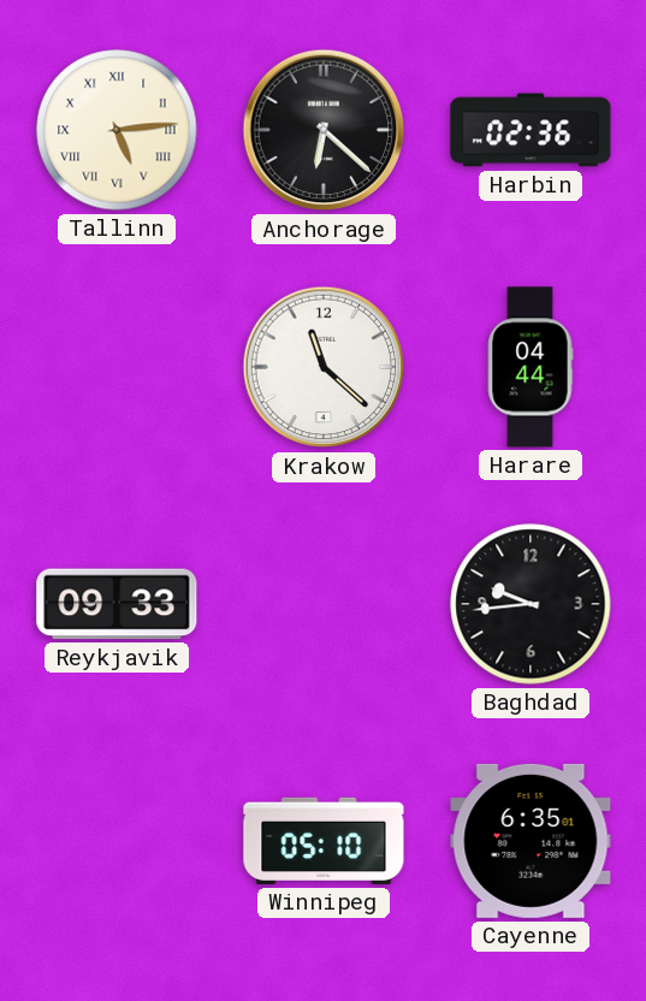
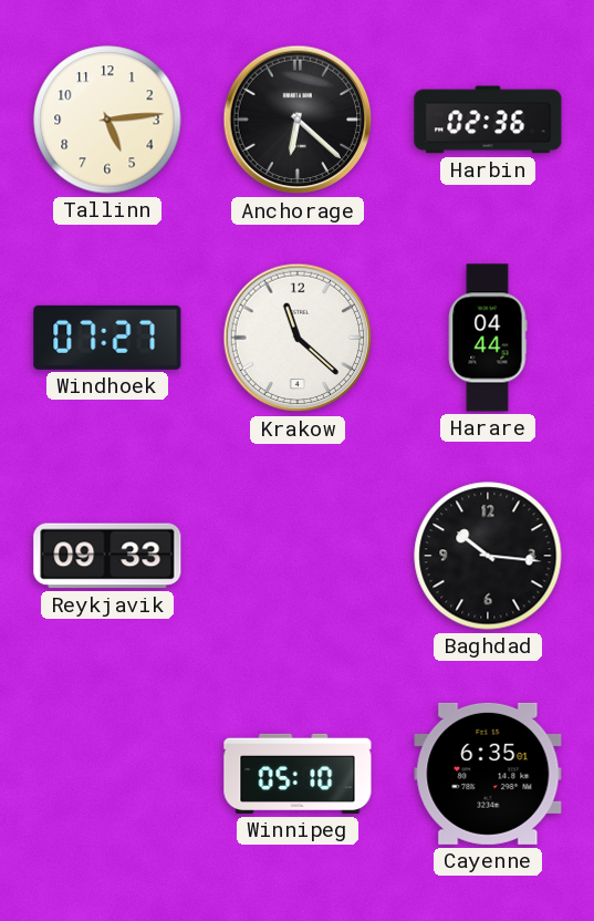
Tallinn numerals: Roman -> Arabic
Windhoek: none -> 07:27
Baghdad: 9:44 -> 10:16
